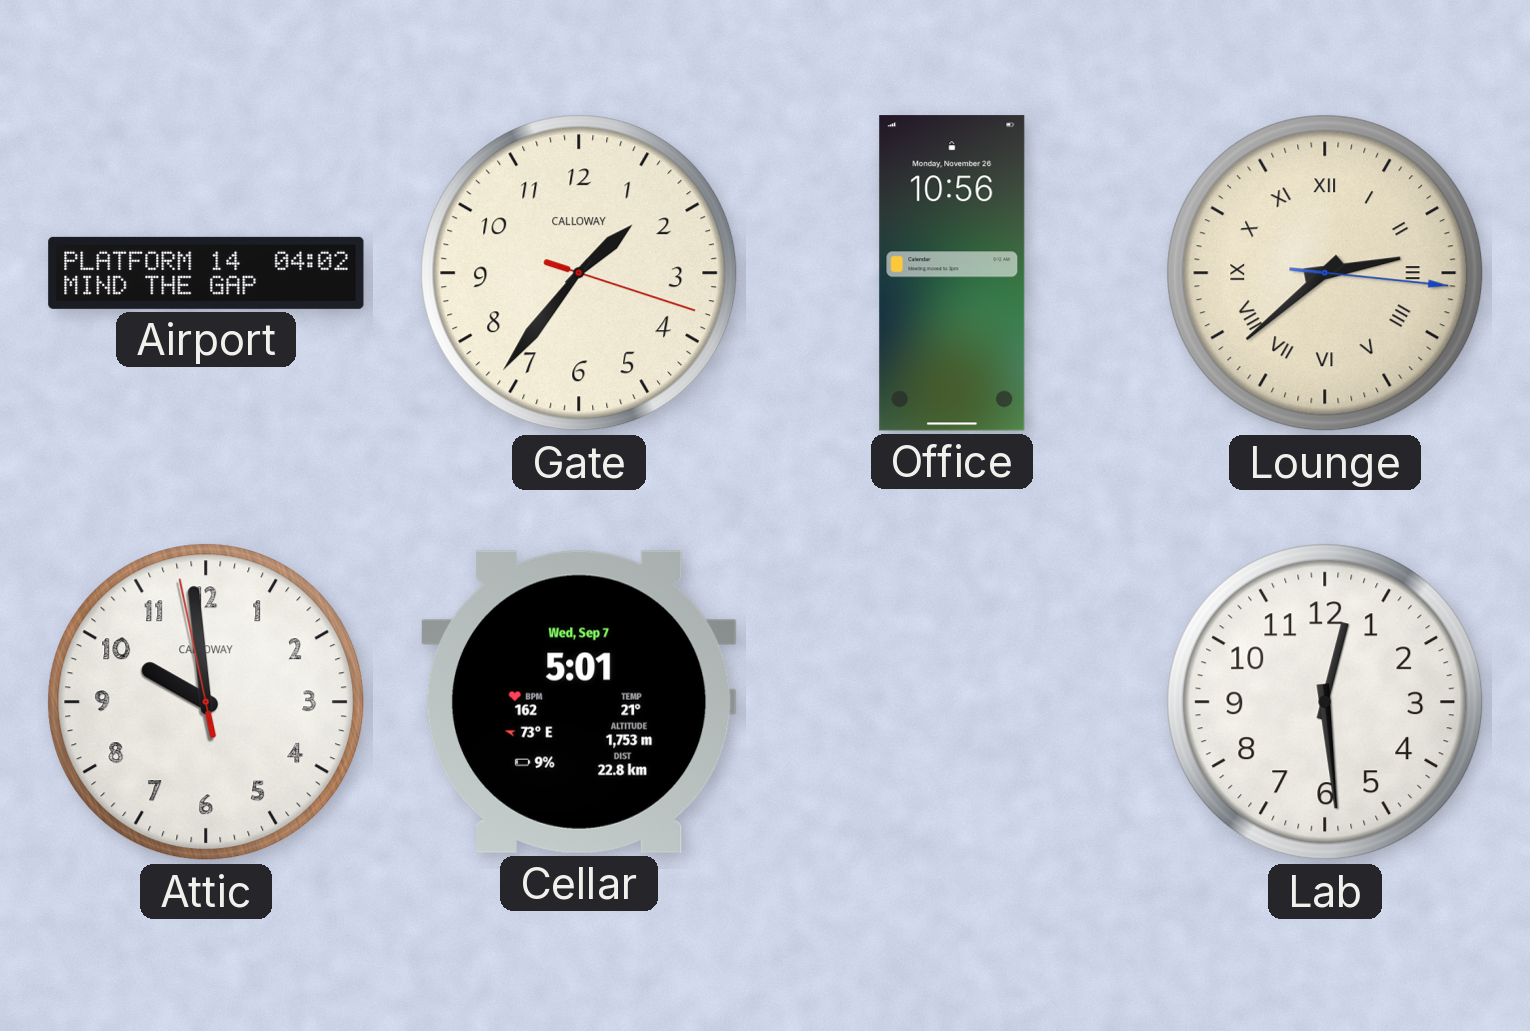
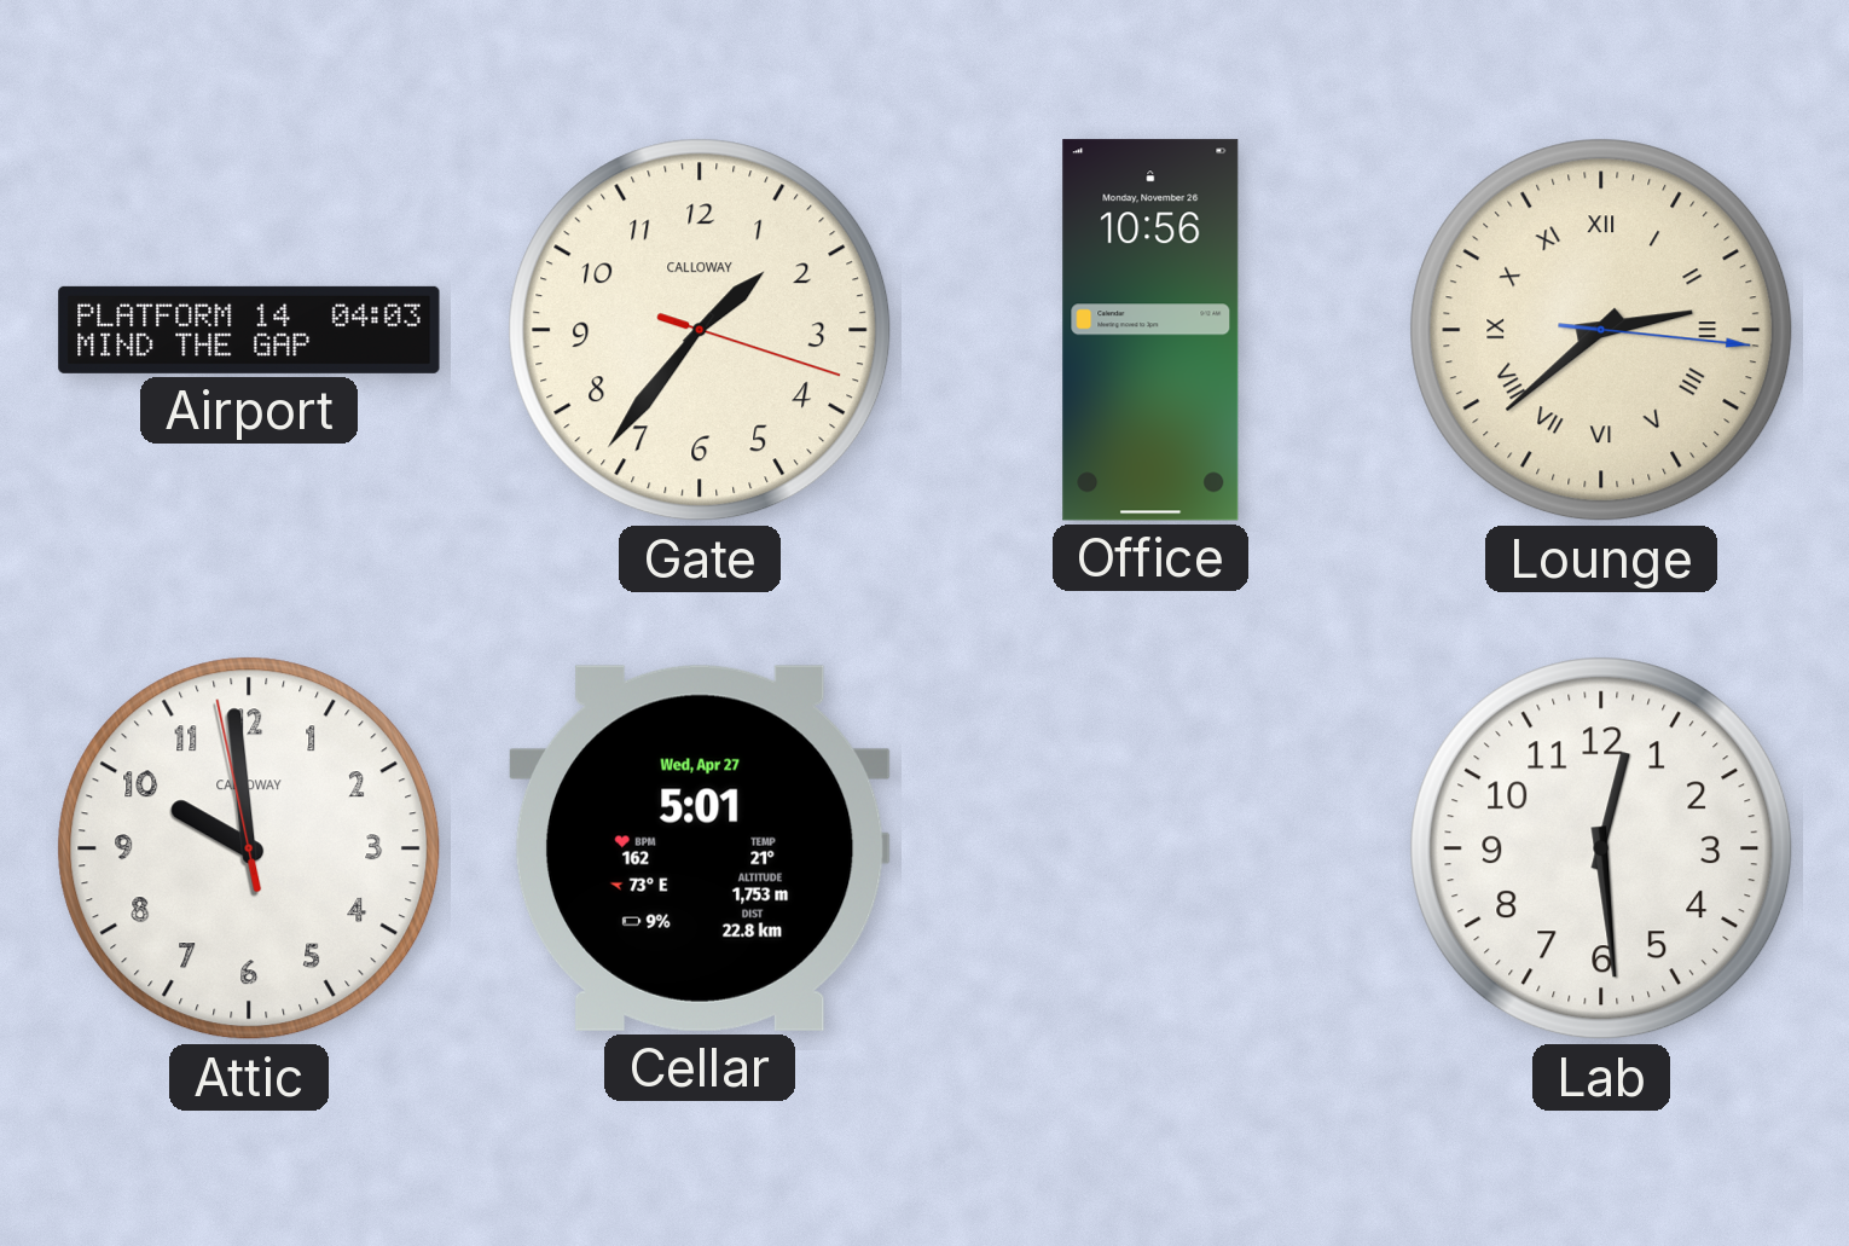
Airport: 04:02 -> 04:03
Cellar date: Wed, Sep 7 -> Wed, Apr 27
